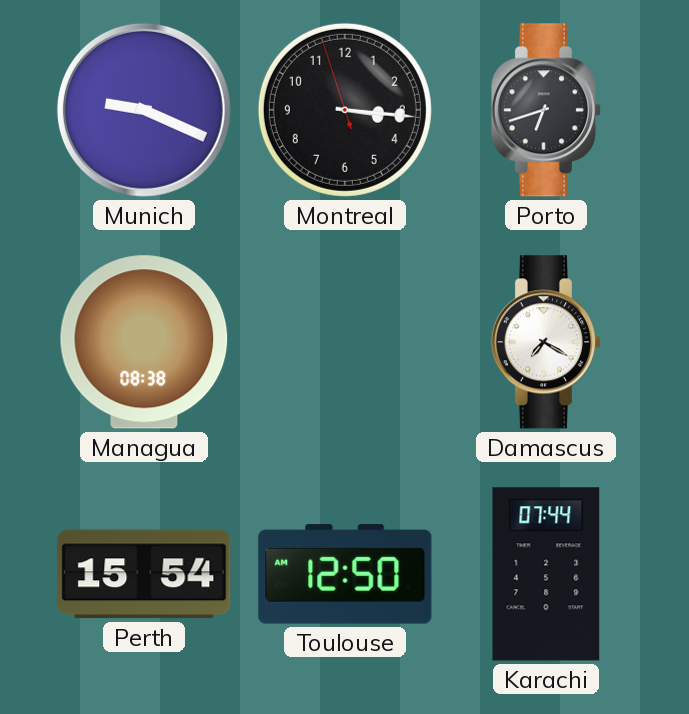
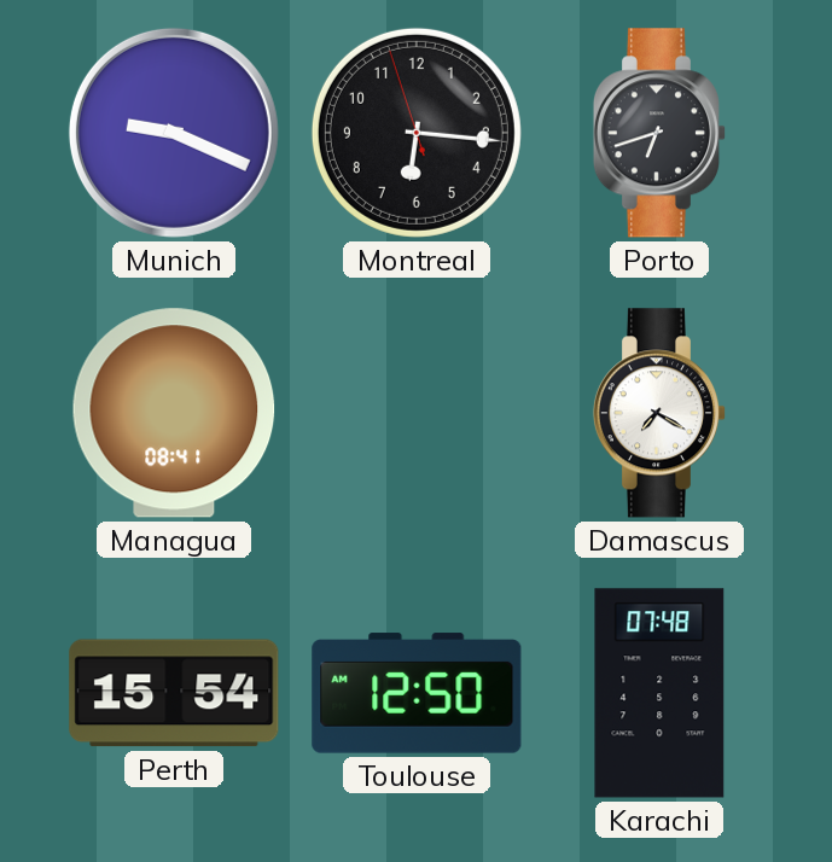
Montreal: 3:15 -> 6:15
Managua: 08:38 -> 08:41
Karachi: 07:44 -> 07:48
